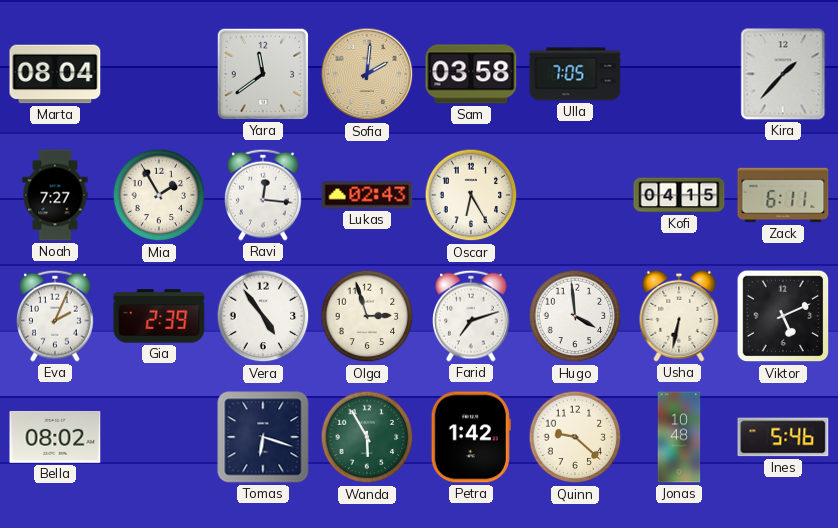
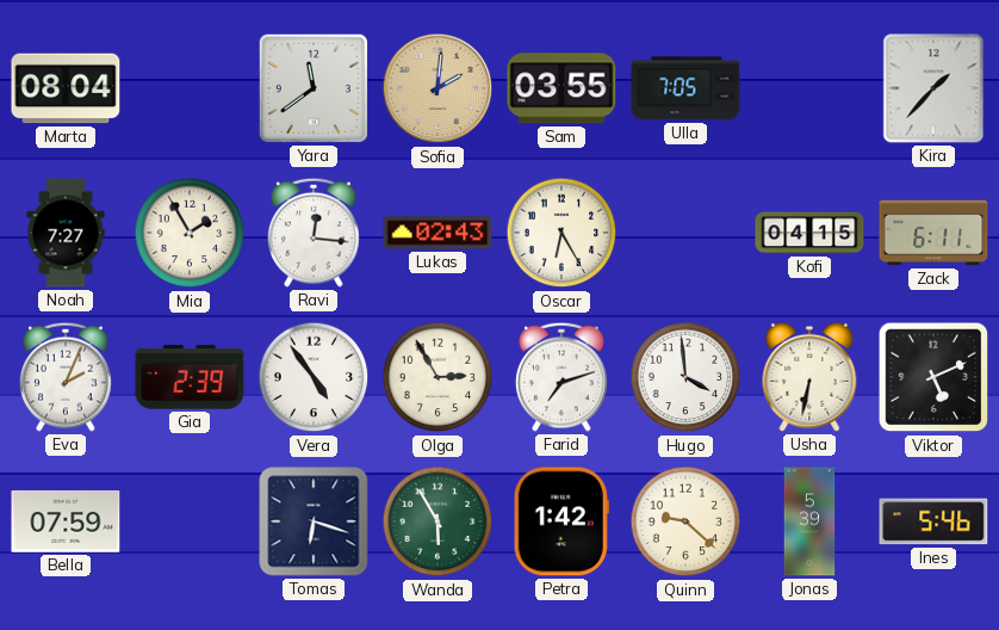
Sam: 03:58 -> 03:55
Olga: 2:57 -> 2:55
Bella: 08:02 -> 07:59
Jonas: 10:48 -> 5:39
